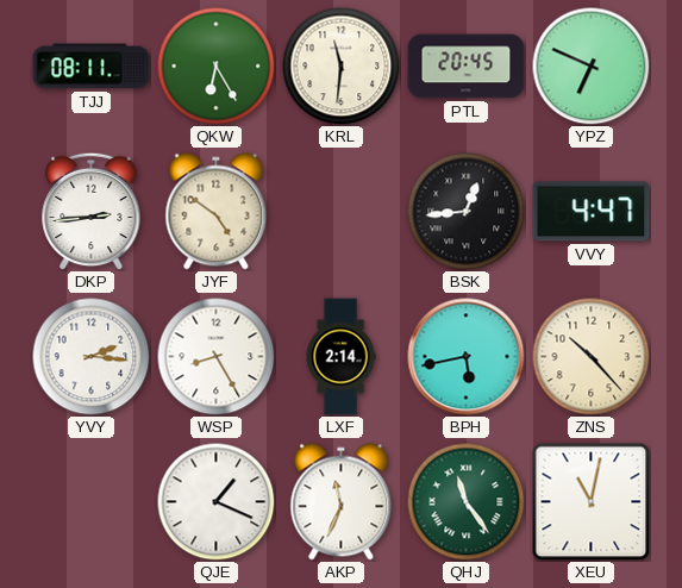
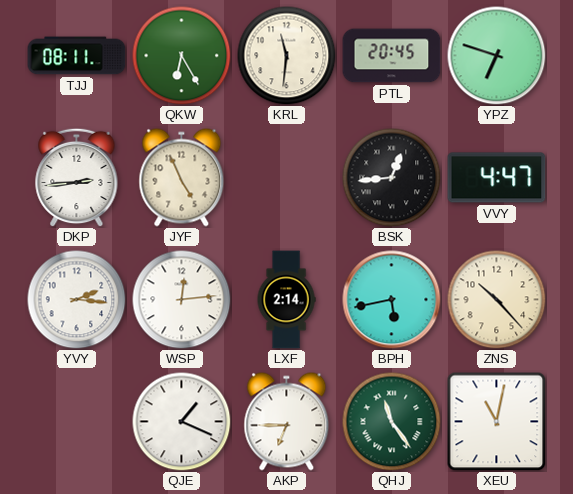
YPZ: 6:49 -> 6:48
JYF: 4:51 -> 4:56
WSP: 8:25 -> 12:14
AKP: 11:34 -> 6:45
